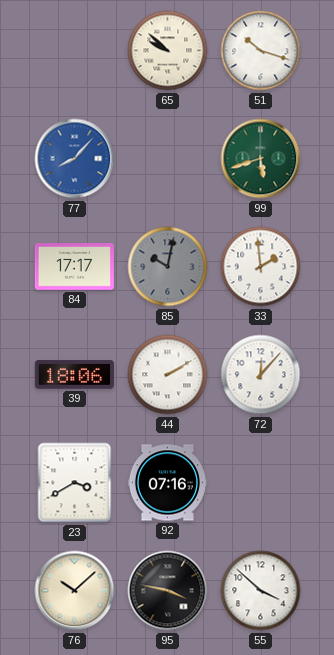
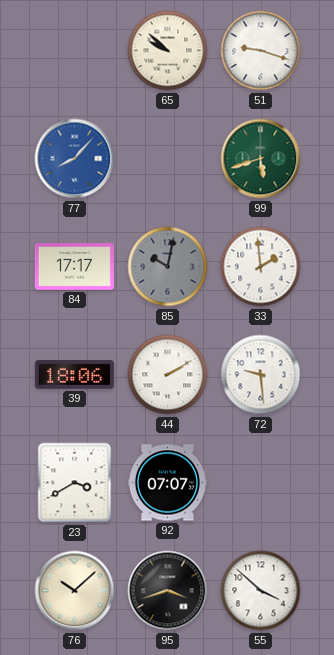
51: 10:18 -> 9:18
72: 12:07 -> 9:29
92: 07:16 -> 07:07
95: 3:47 -> 3:42
